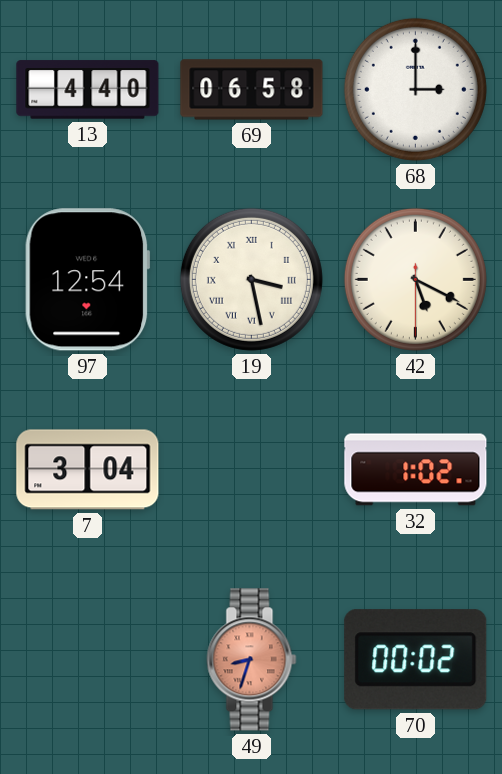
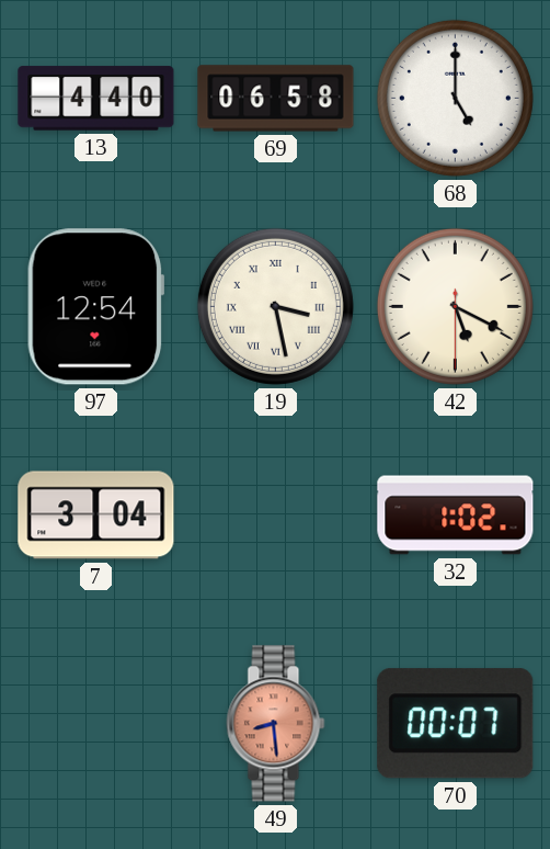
68: 3:00 -> 5:00
49: 8:33 -> 8:29
70: 00:02 -> 00:07
